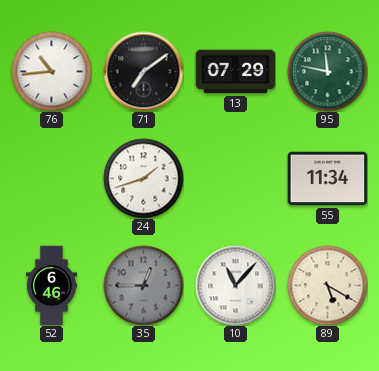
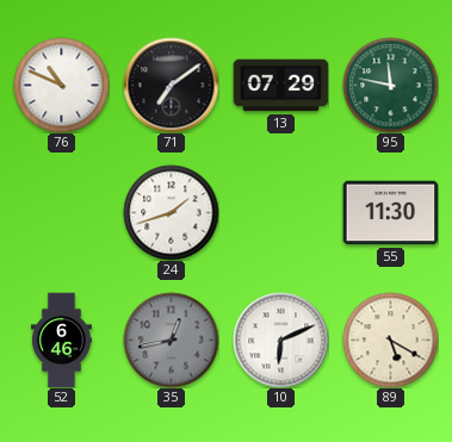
76: 10:44 -> 10:49
55: 11:34 -> 11:30
35: 12:45 -> 12:43
10: 11:07 -> 6:11
